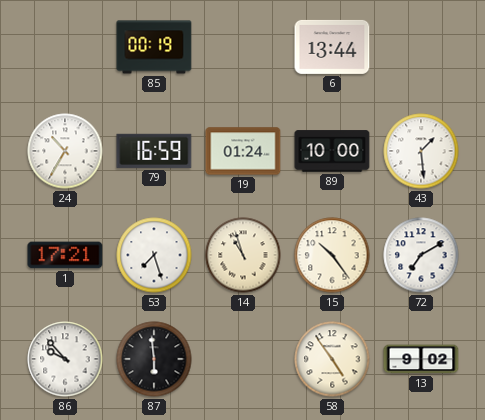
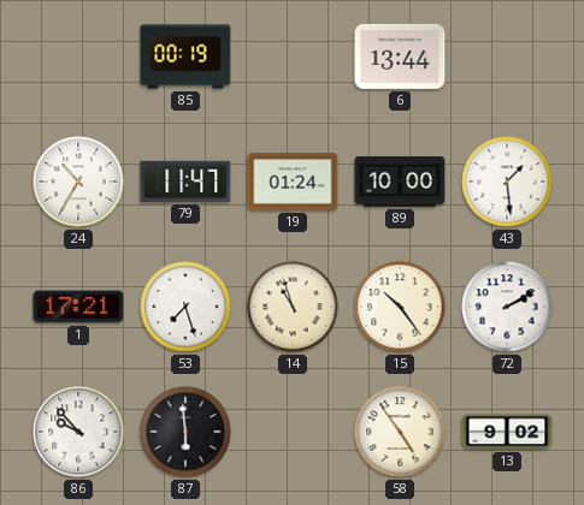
79: 16:59 -> 11:47
72: 7:10 -> 2:10
